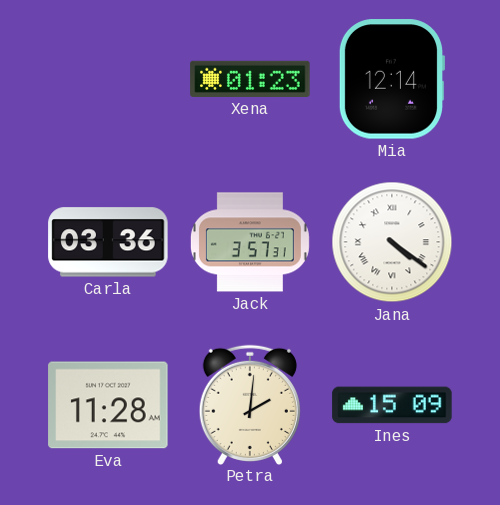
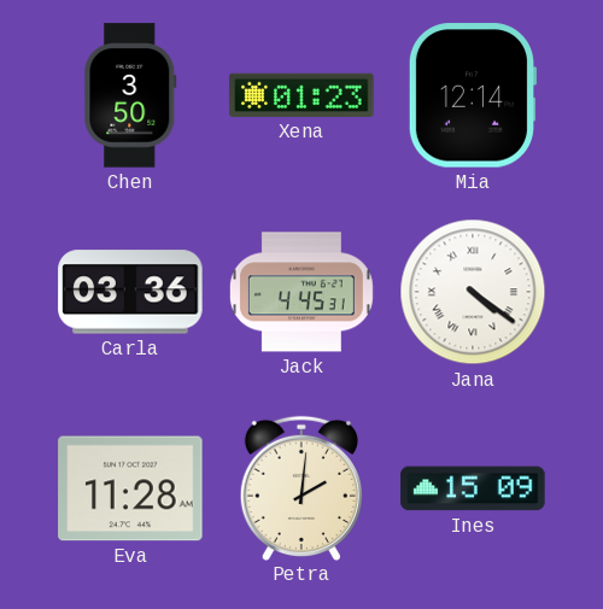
Chen: none -> 3:50
Jack: 3:57 -> 4:45
